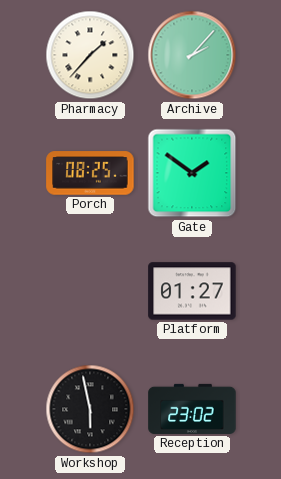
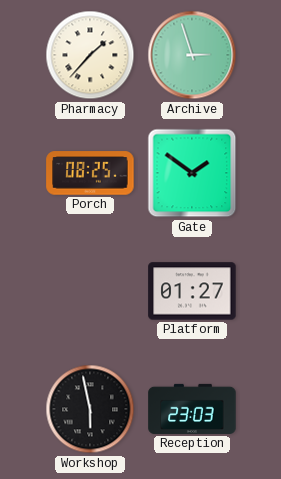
Archive: 2:07 -> 2:57
Reception: 23:02 -> 23:03
